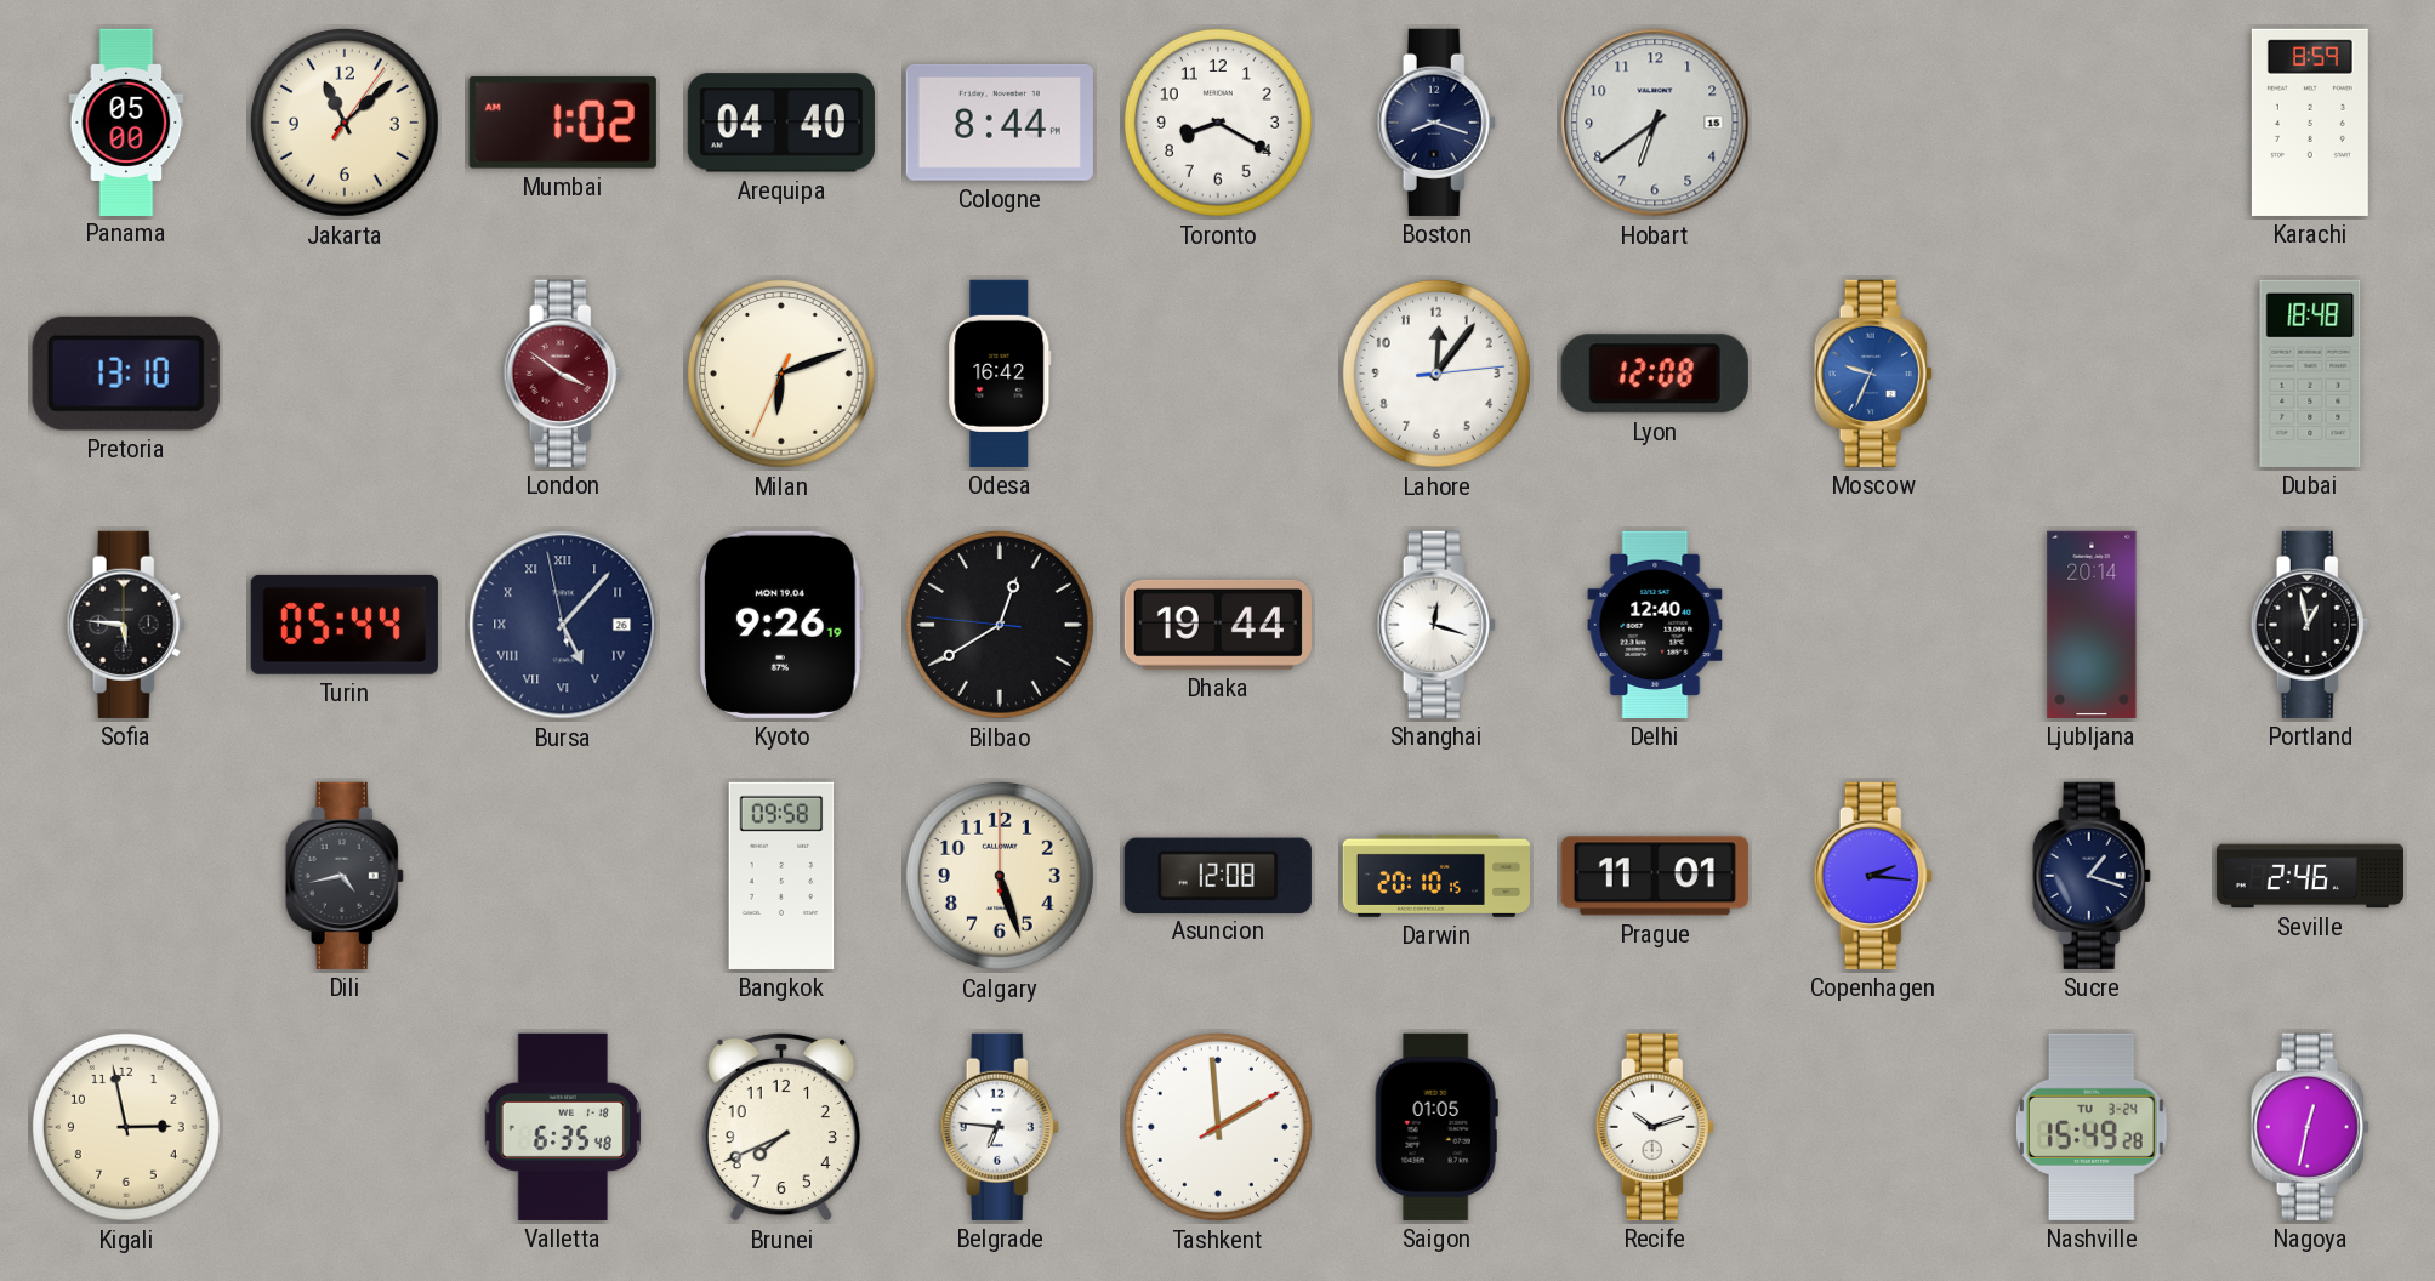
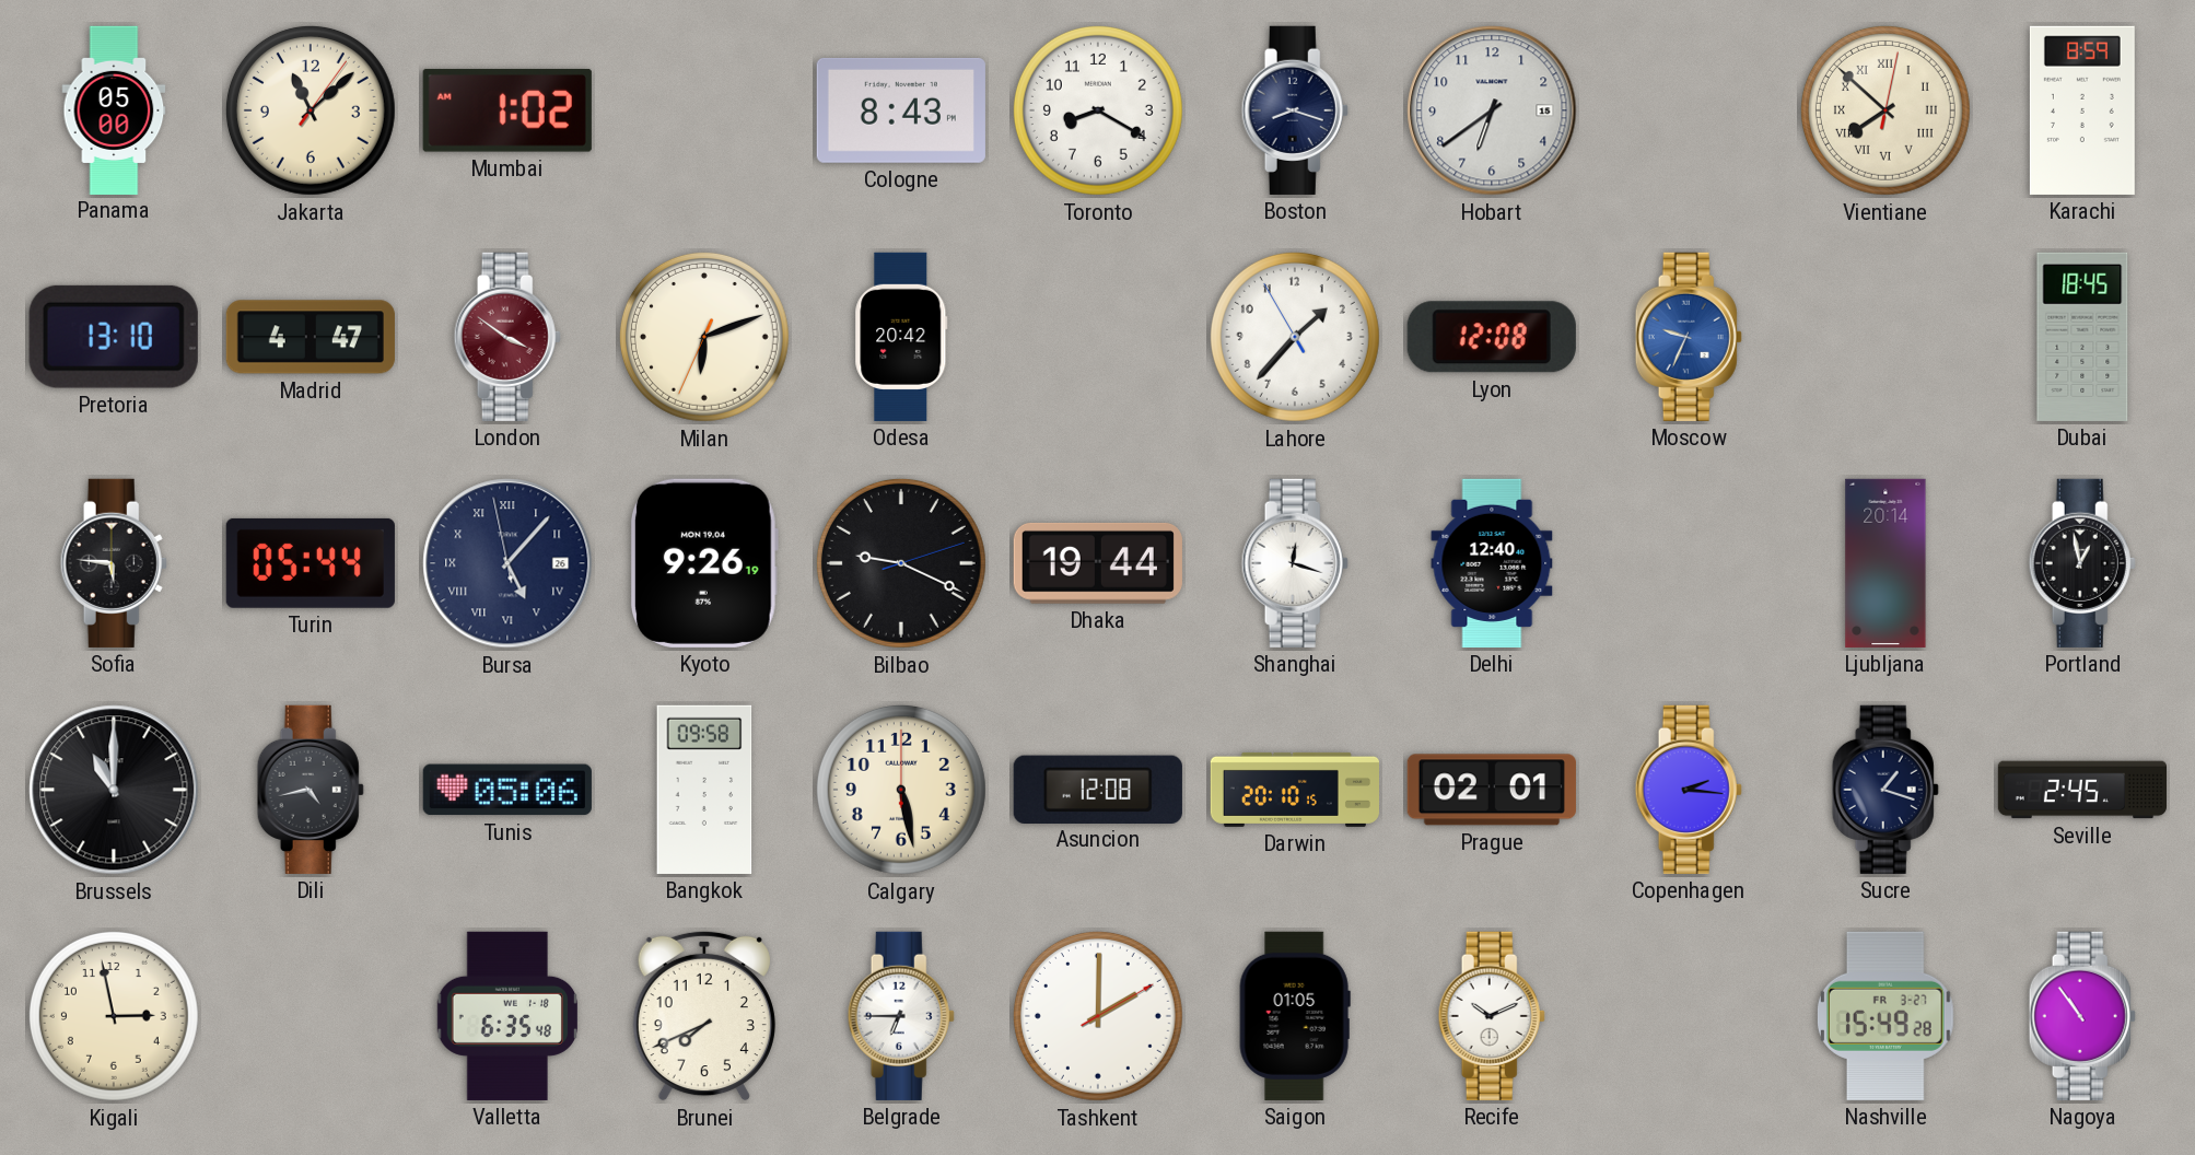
Arequipa: 04:40 -> none
Cologne: 8:44 -> 8:43
Vientiane: none -> 7:52
Madrid: none -> 4:47
Odesa: 16:42 -> 20:42
Lahore: 12:06 -> 1:36
Dubai: 18:48 -> 18:45
Bilbao: 12:39 -> 9:19
Brussels: none -> 11:00
Tunis: none -> 05:06
Calgary: 5:27 -> 5:28
Prague: 11:01 -> 02:01
Seville: 2:46 -> 2:45
Belgrade: 6:46 -> 6:45
Tashkent: 1:59 -> 2:00
Recife: 10:12 -> 10:11
Nashville date: TU 3-24 -> FR 3-27
Nagoya: 12:32 -> 10:54
